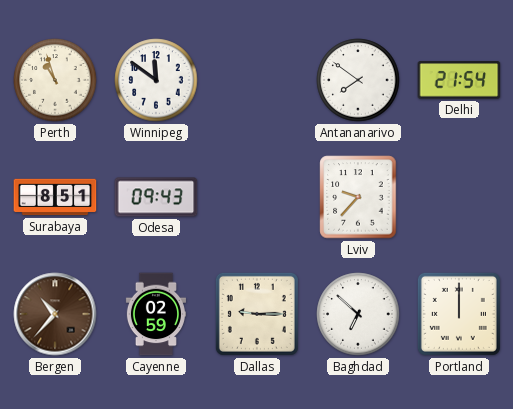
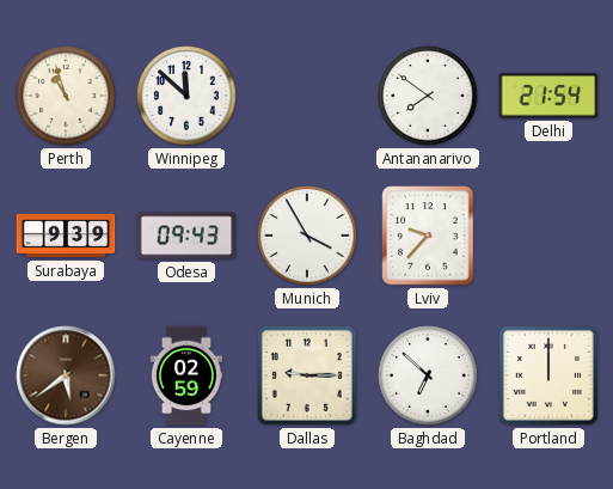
Winnipeg: 11:51 -> 11:52
Surabaya: 8:51 -> 9:39
Munich: none -> 3:55
Bergen: 10:37 -> 5:39
